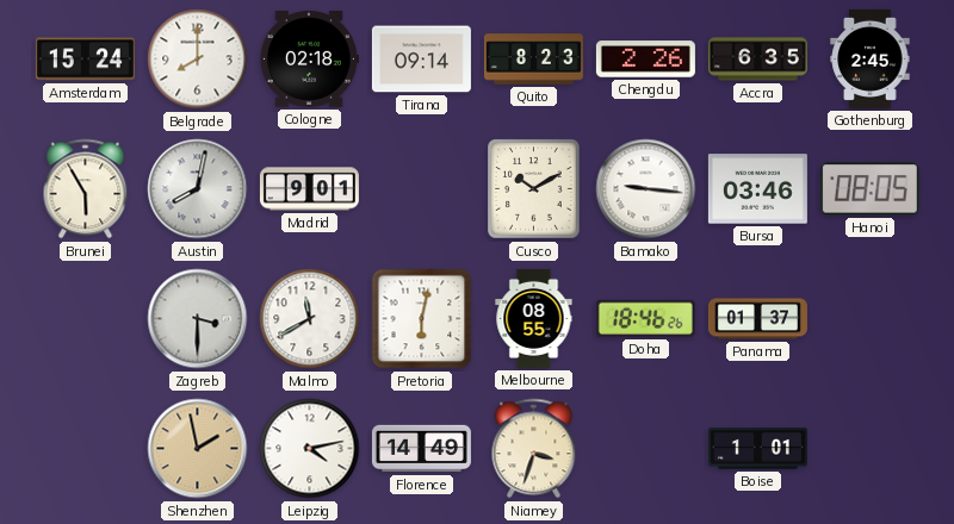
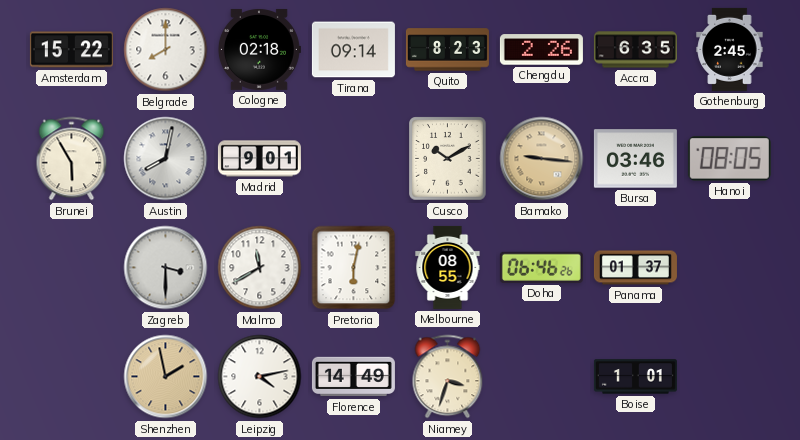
Amsterdam: 15:24 -> 15:22
Bamako dial: white -> champagne
Doha: 18:46 -> 06:46
